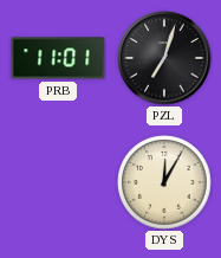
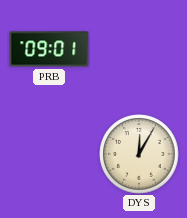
PRB: 11:01 -> 09:01
PZL: 7:03 -> none
